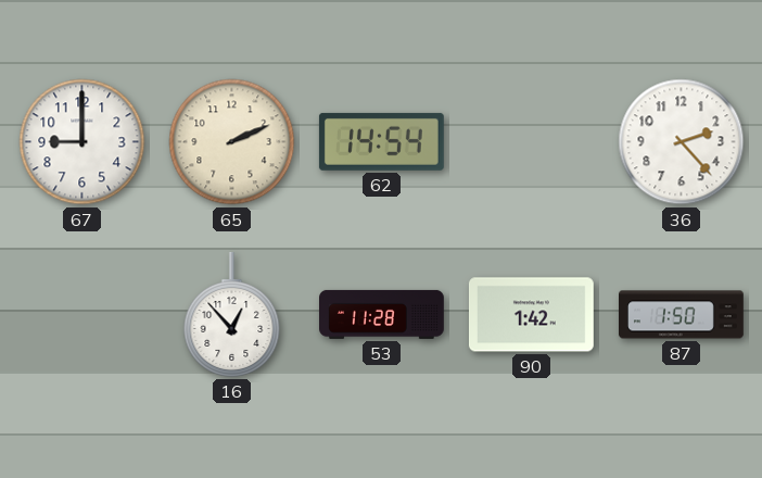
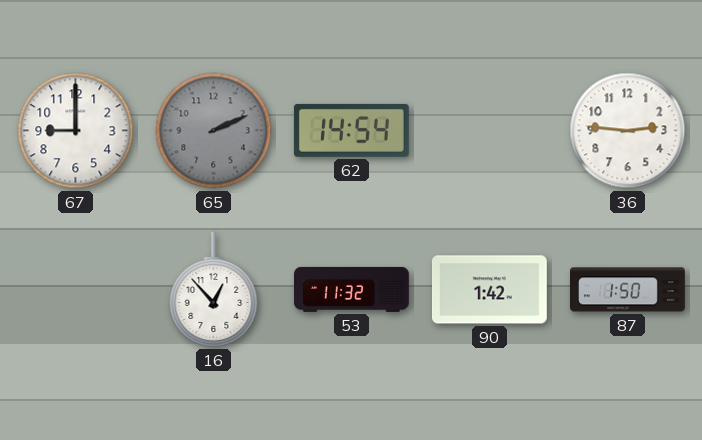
65 dial: cream -> grey
36: 2:23 -> 2:46
53: 11:28 -> 11:32
